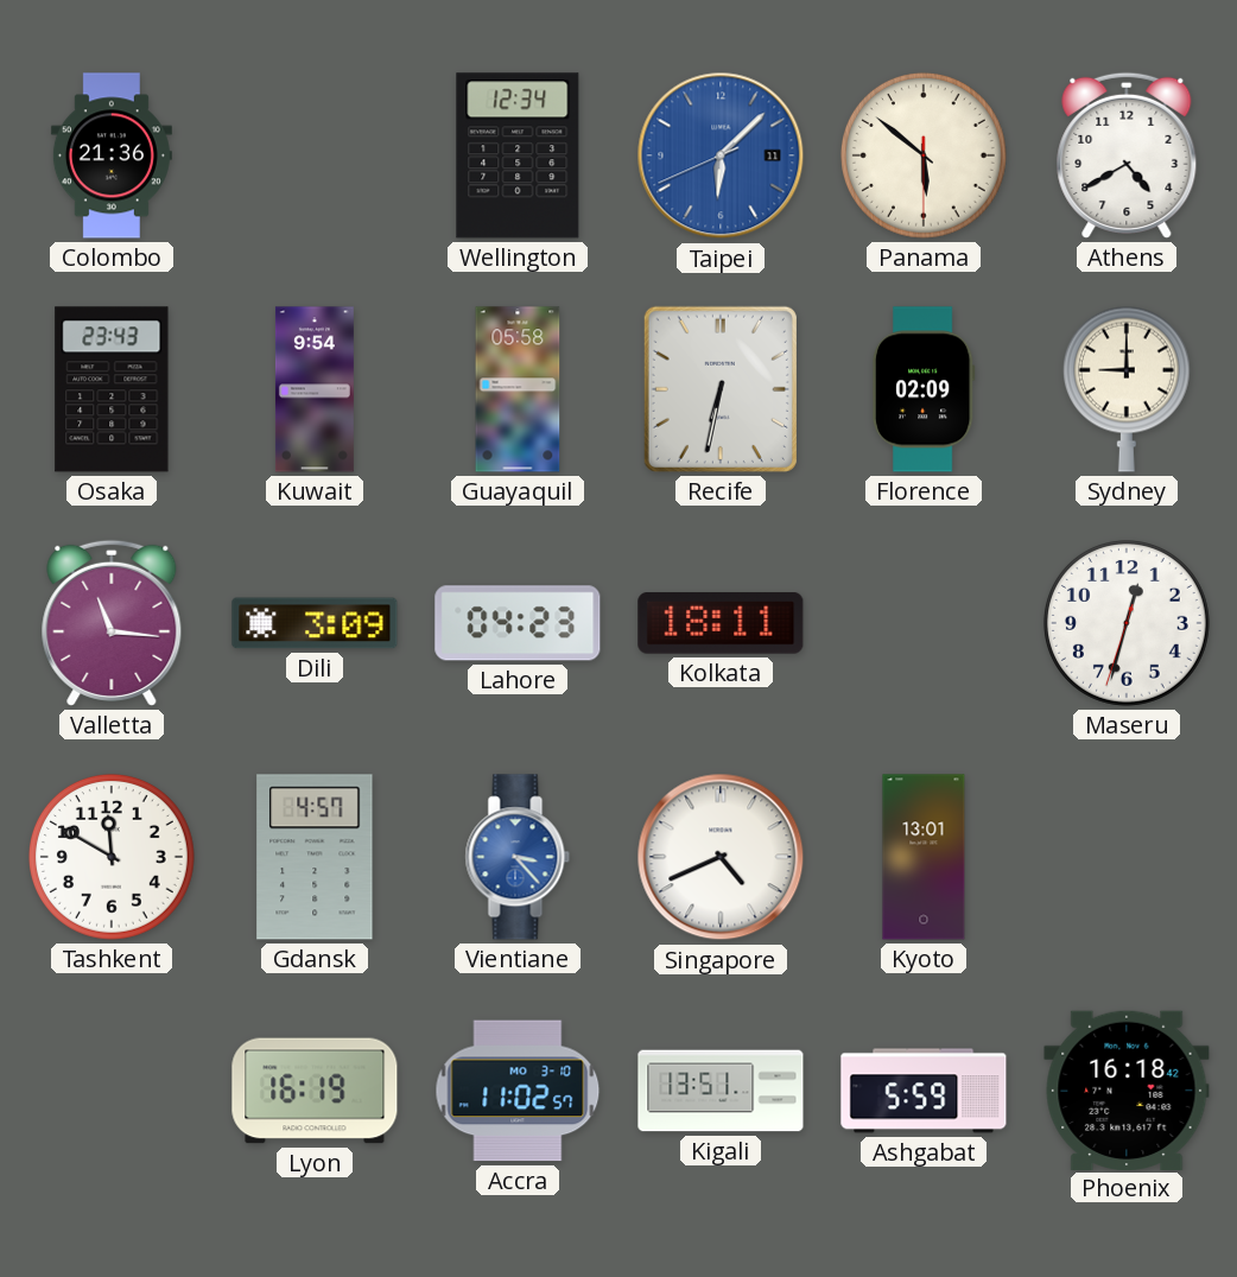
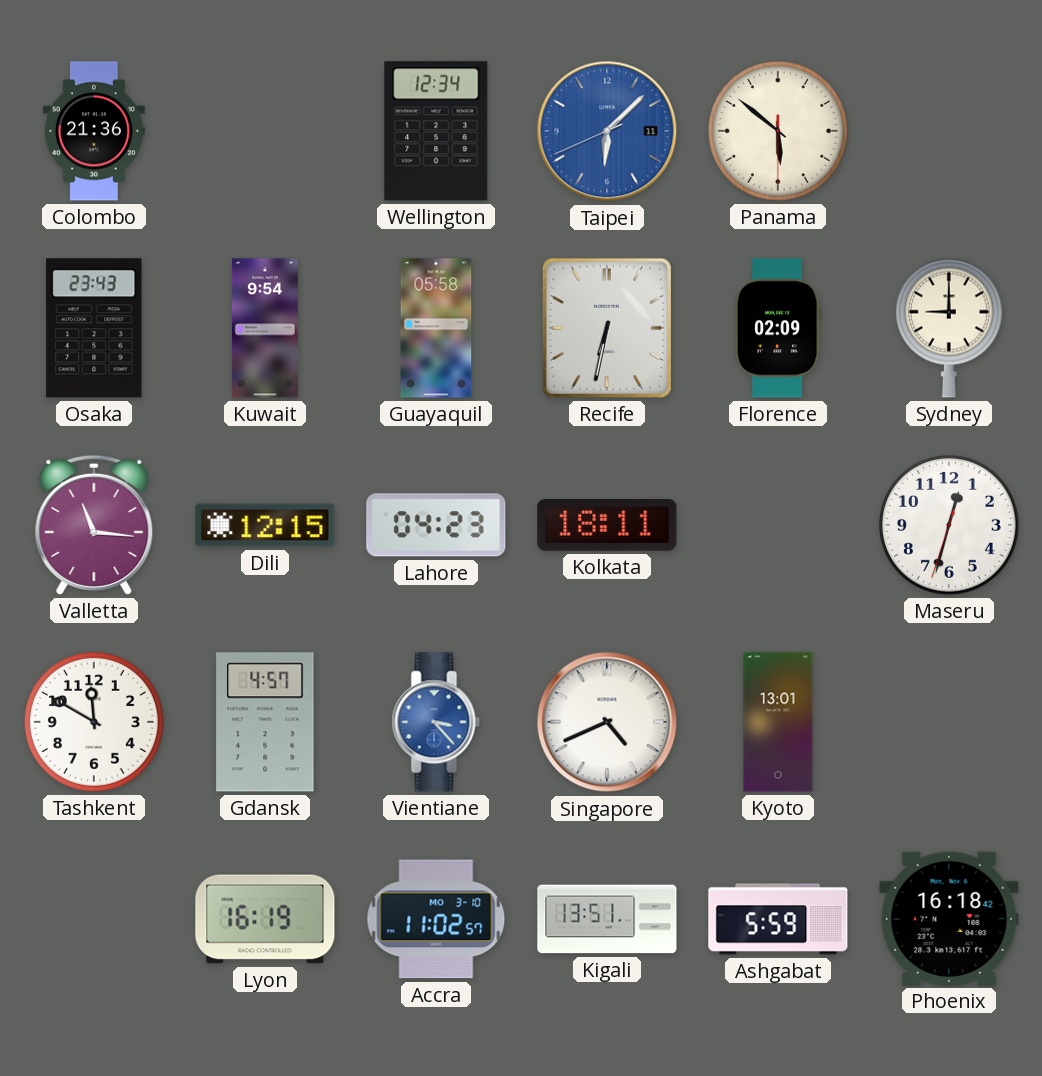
Athens: 4:40 -> none
Dili: 3:09 -> 12:15
